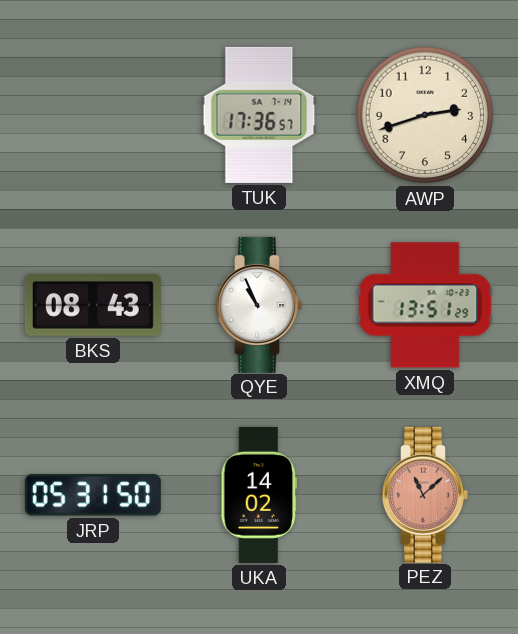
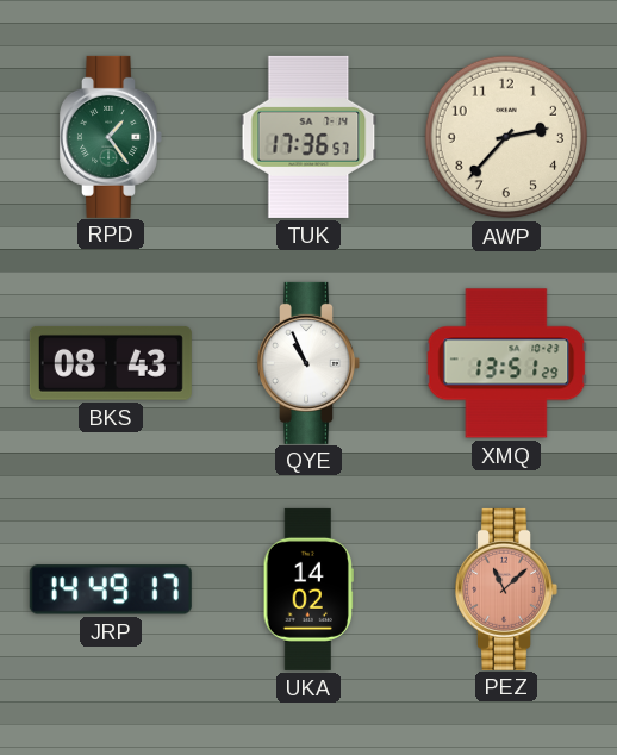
RPD: none -> 1:24
AWP: 2:42 -> 2:37
JRP: 05:31 -> 14:49
